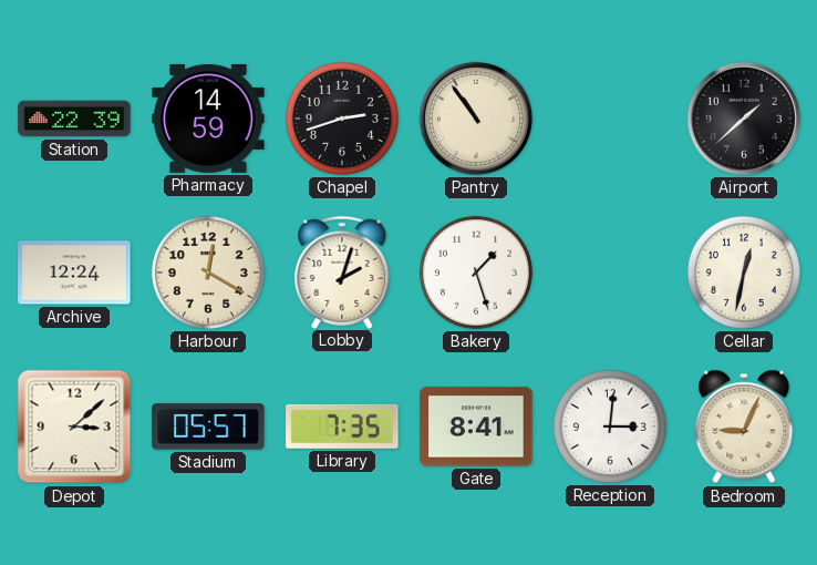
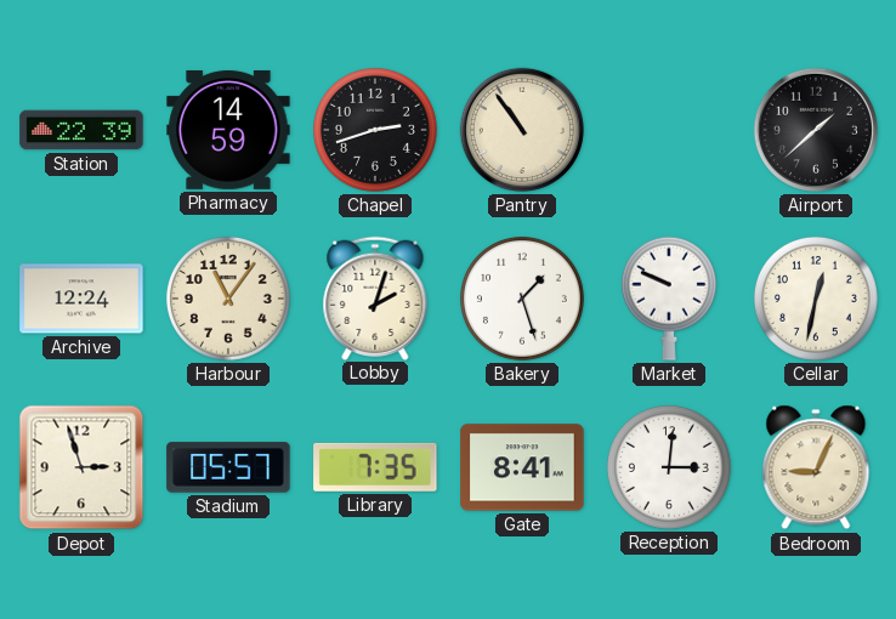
Harbour: 12:20 -> 11:06
Market: none -> 9:49
Depot: 3:08 -> 2:57
